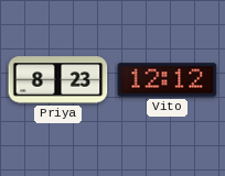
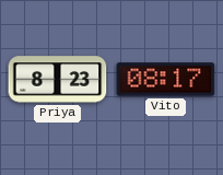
Vito: 12:12 -> 08:17
